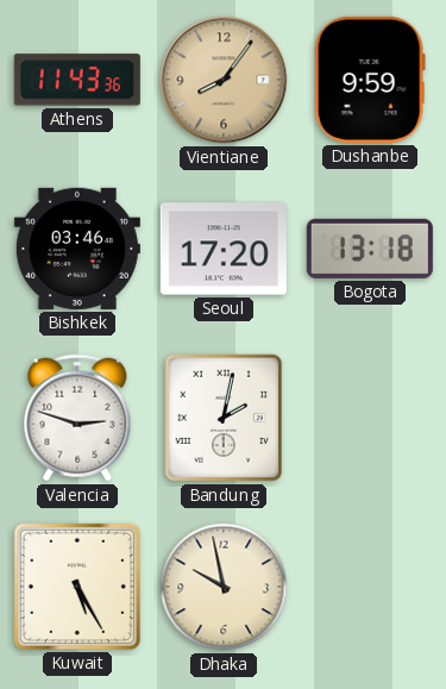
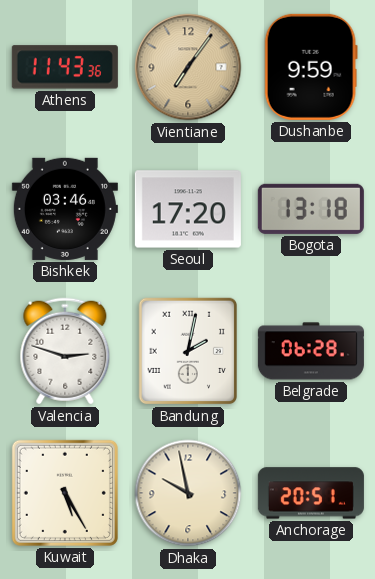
Vientiane: 8:06 -> 7:06
Belgrade: none -> 06:28
Anchorage: none -> 20:51
